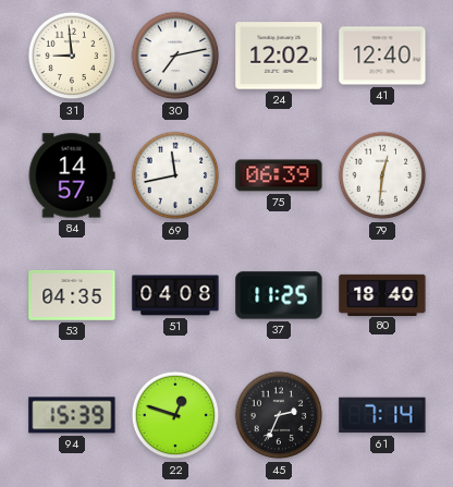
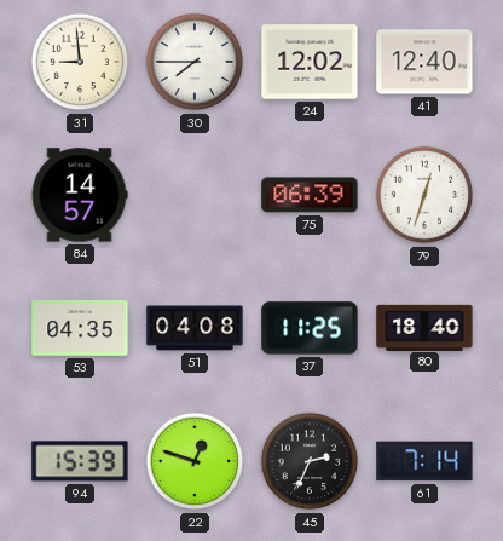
30: 7:13 -> 7:45
69: 11:43 -> none
79: 12:31 -> 12:33
